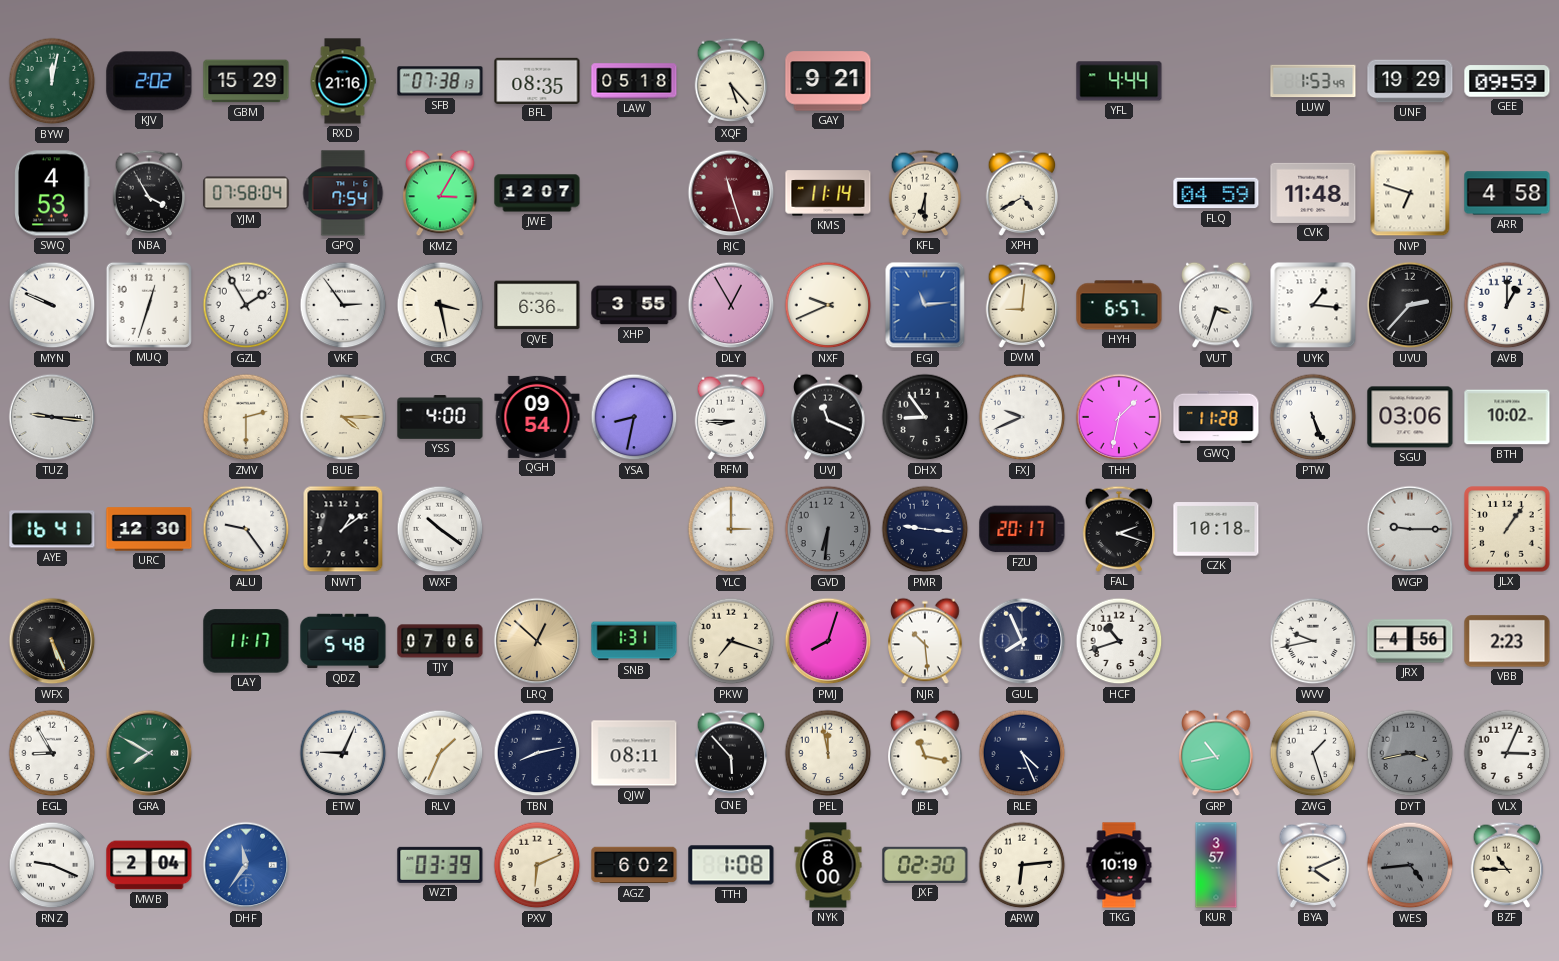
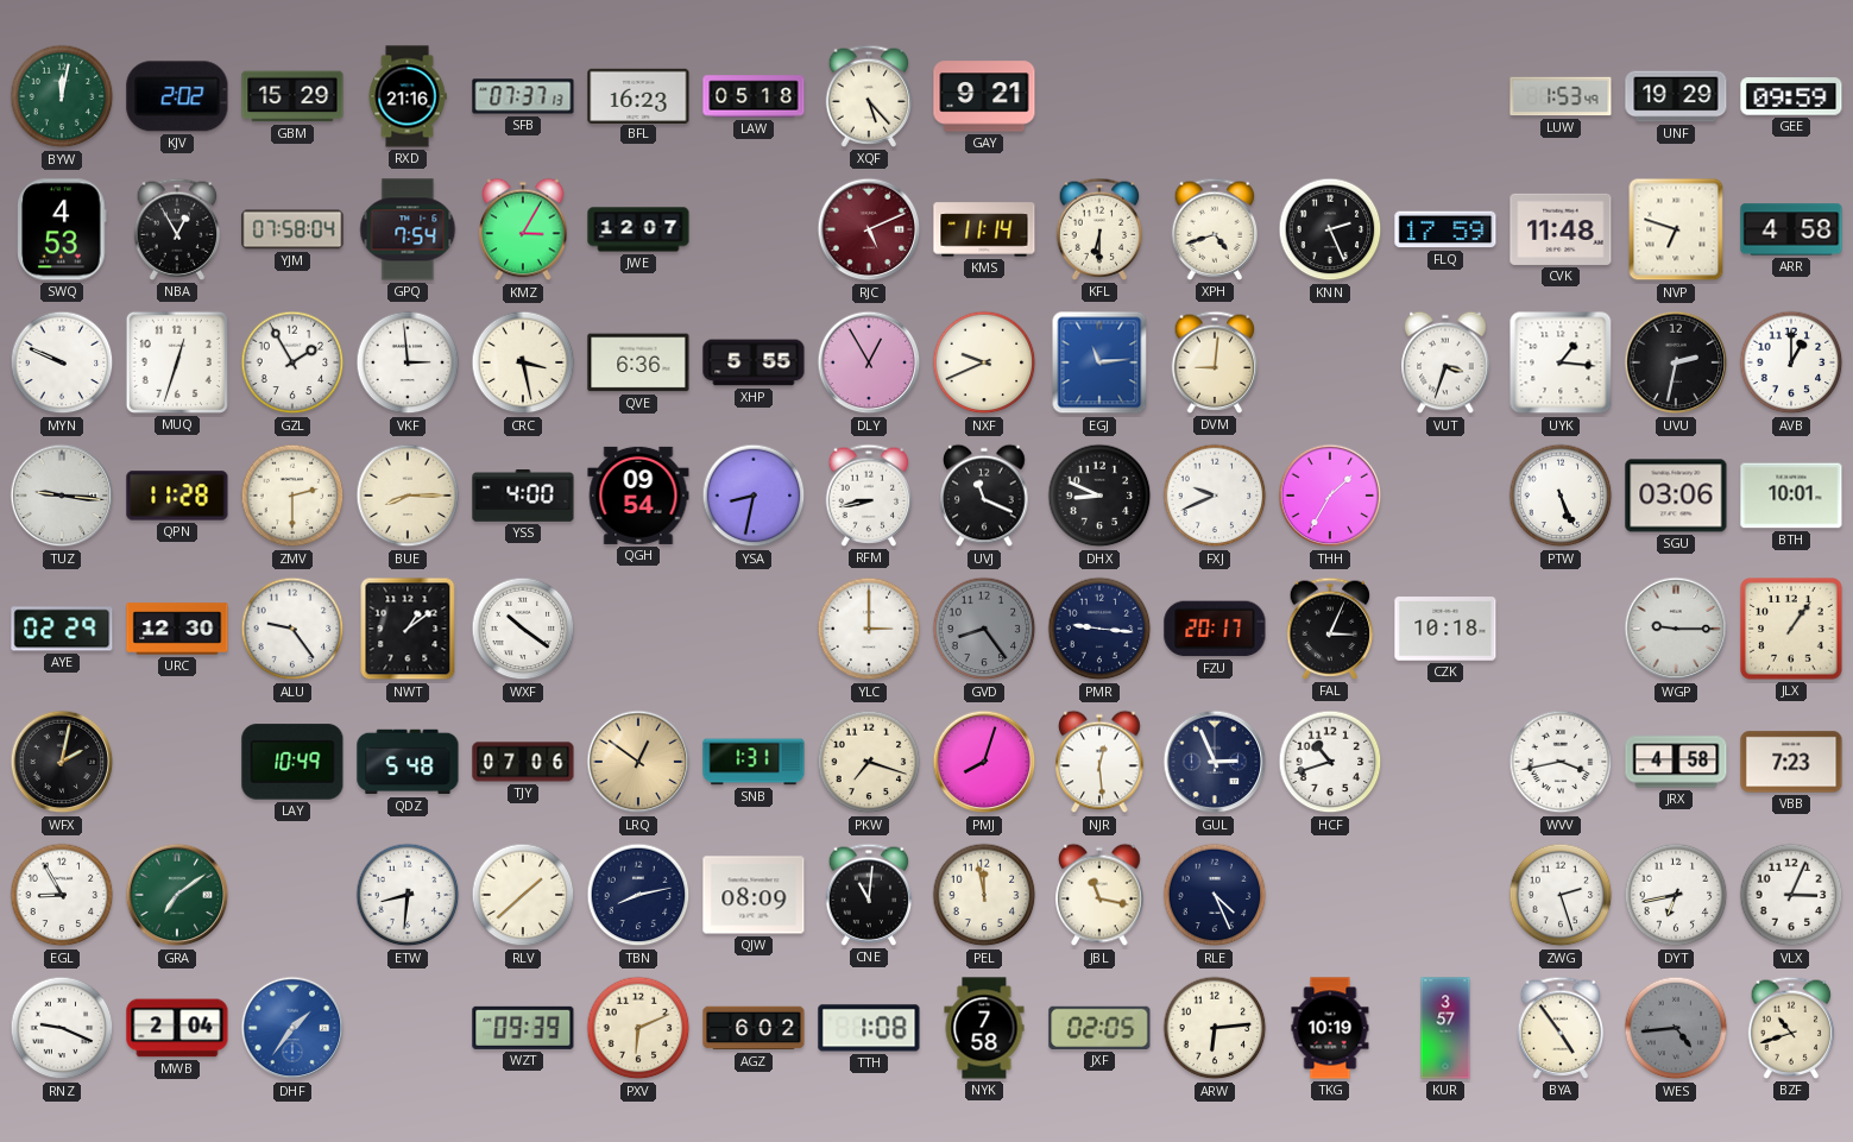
SFB: 07:38 -> 07:37
BFL: 08:35 -> 16:23
YFL: 4:44 -> none
NBA: 3:55 -> 12:55
RJC: 11:27 -> 5:11
XPH: 4:40 -> 4:42
KNN: none -> 2:26
FLQ: 04:59 -> 17:59
VKF: 2:54 -> 2:59
XHP: 3:55 -> 5:55
HYH: 6:57 -> none
UVU: 2:37 -> 2:32
QPN: none -> 11:28
BUE: 4:15 -> 8:15
RFM: 8:45 -> 8:43
DHX: 8:54 -> 8:49
THH: 1:32 -> 1:35
GWQ: 11:28 -> none
BTH: 10:02 -> 10:01
AYE: 16:41 -> 02:29
GVD: 6:31 -> 8:24
FAL: 2:18 -> 3:04
WFX: 5:26 -> 2:02
LAY: 11:17 -> 10:49
LRQ: 12:52 -> 12:51
NJR: 10:29 -> 12:29
GUL: 7:56 -> 2:56
WVV: 9:43 -> 3:43
JRX: 4:56 -> 4:58
VBB: 2:23 -> 7:23
GRA: 7:50 -> 7:09
ETW: 9:04 -> 8:31
RLV: 1:34 -> 1:38
QJW: 08:11 -> 08:09
CNE: 5:53 -> 11:01
GRP: 10:43 -> none
ZWG: 1:27 -> 2:27
DYT: 3:43 -> 6:43
DYT dial: grey -> white
DHF: 11:36 -> 1:36
WZT: 03:39 -> 09:39
NYK: 8:00 -> 7:58
JXF: 02:30 -> 02:05
BYA: 4:11 -> 4:54
BZF: 10:45 -> 10:42
